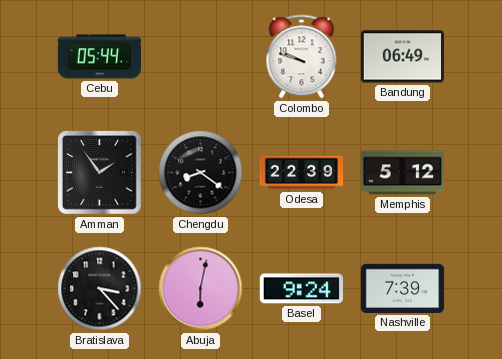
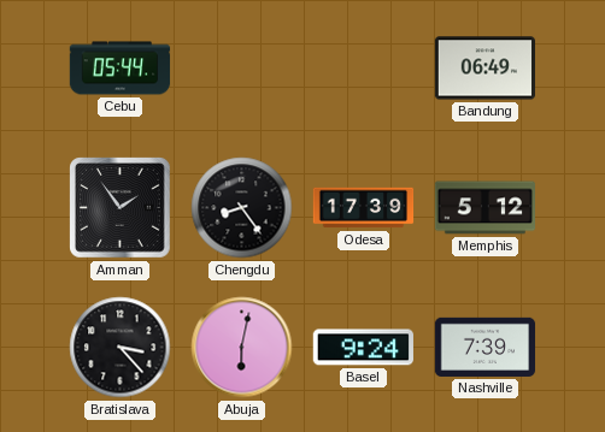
Colombo: 9:48 -> none
Chengdu: 8:21 -> 8:24
Odesa: 22:39 -> 17:39
